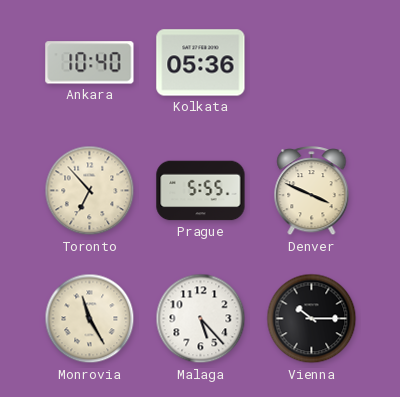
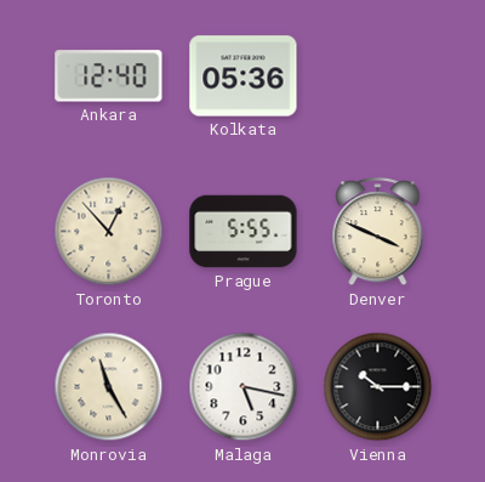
Ankara: 10:40 -> 12:40
Toronto: 6:53 -> 12:53
Malaga: 5:23 -> 5:17
